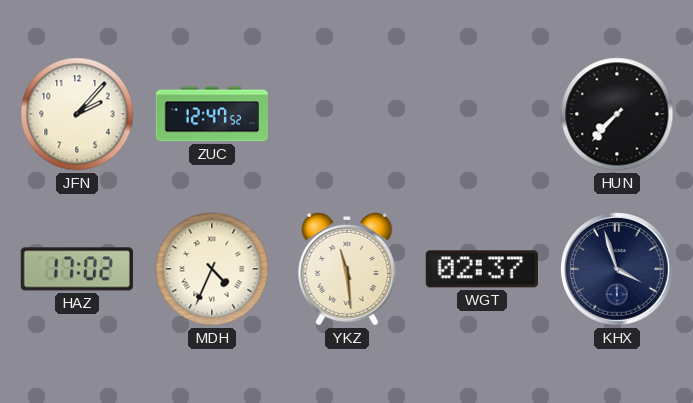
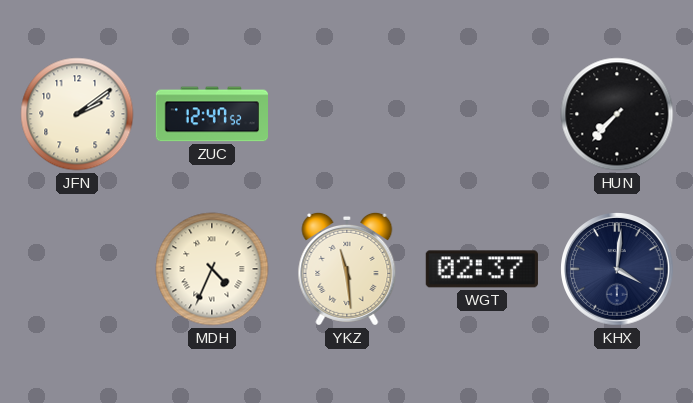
JFN: 2:07 -> 2:09
HAZ: 17:02 -> none
KHX: 3:57 -> 4:01
